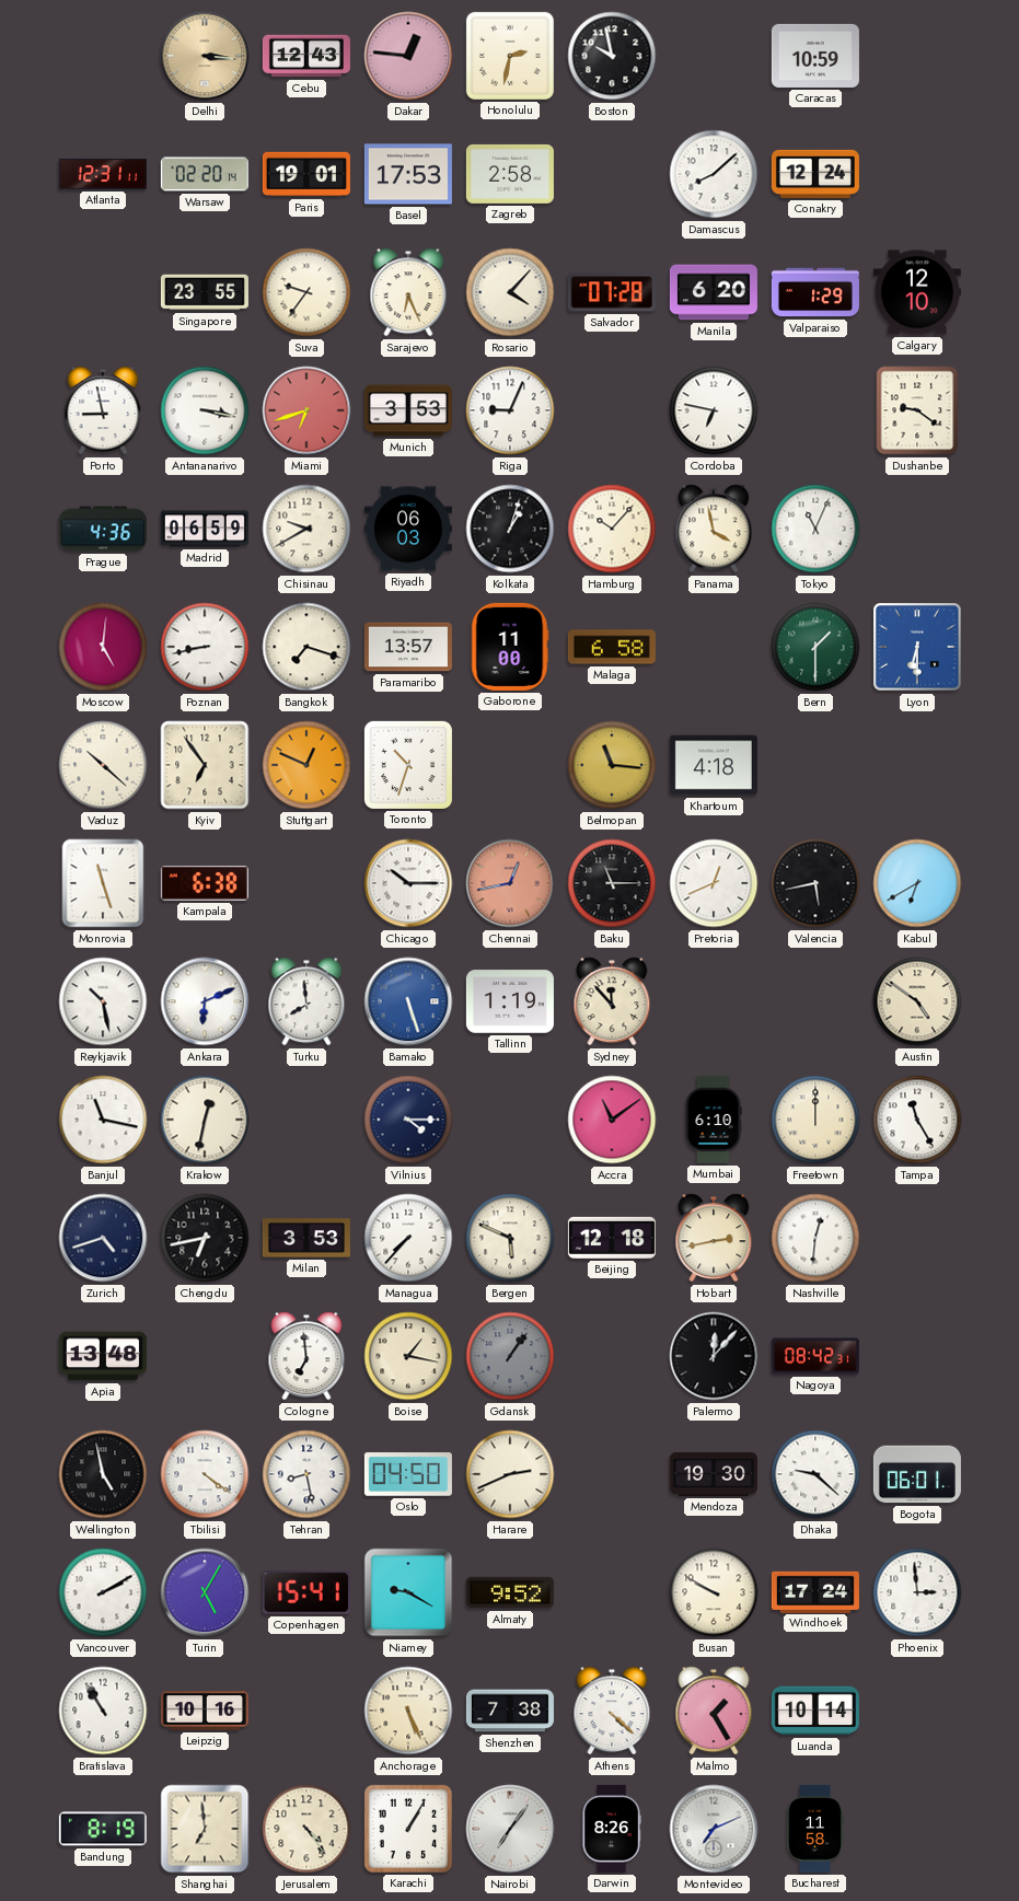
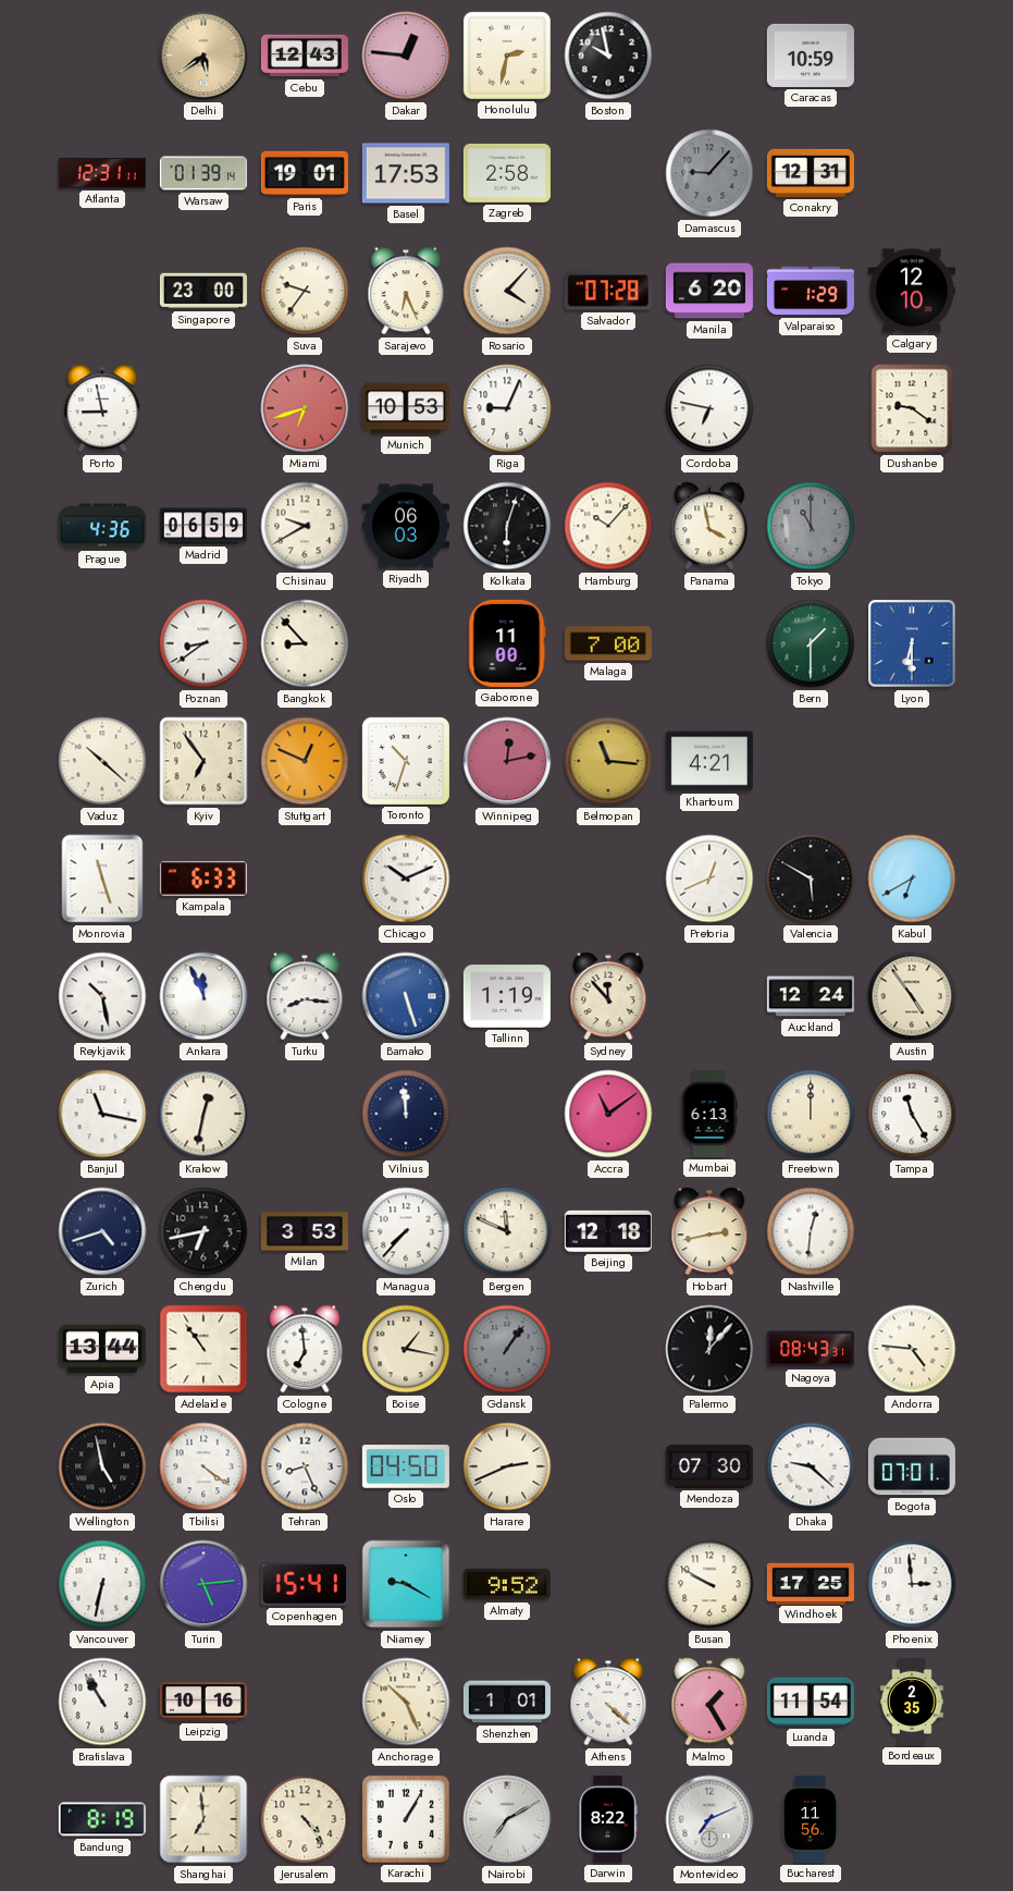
Delhi: 3:16 -> 5:39
Warsaw: 02:20 -> 01:39
Damascus: 8:08 -> 9:07
Damascus dial: white -> grey
Conakry: 12:24 -> 12:31
Singapore: 23:55 -> 23:00
Antananarivo: 3:17 -> none
Munich: 3:53 -> 10:53
Kolkata: 1:03 -> 6:03
Tokyo: 11:04 -> 11:00
Tokyo dial: white -> grey
Moscow: 5:01 -> none
Poznan: 8:43 -> 8:39
Bangkok: 7:18 -> 8:53
Paramaribo: 13:57 -> none
Malaga: 6:58 -> 7:00
Winnipeg: none -> 12:13
Khartoum: 4:18 -> 4:21
Kampala: 6:38 -> 6:33
Chicago: 10:15 -> 10:11
Chennai: 12:43 -> none
Baku: 11:15 -> none
Valencia: 5:43 -> 5:50
Ankara: 6:11 -> 11:56
Turku: 7:59 -> 8:16
Auckland: none -> 12:24
Austin: 4:51 -> 4:54
Vilnius: 4:15 -> 11:59
Mumbai: 6:10 -> 6:13
Bergen: 5:49 -> 11:49
Apia: 13:48 -> 13:44
Adelaide: none -> 10:54
Nagoya: 08:42 -> 08:43
Andorra: none -> 4:46
Tehran: 8:28 -> 8:26
Mendoza: 19:30 -> 07:30
Bogota: 06:01 -> 07:01
Vancouver: 2:10 -> 6:32
Turin: 5:05 -> 5:14
Windhoek: 17:24 -> 17:25
Anchorage: 5:26 -> 10:26
Shenzhen: 7:38 -> 1:01
Luanda: 10:14 -> 11:54
Bordeaux: none -> 2:35
Nairobi: 7:06 -> 7:10
Darwin: 8:26 -> 8:22
Bucharest: 11:58 -> 11:56
